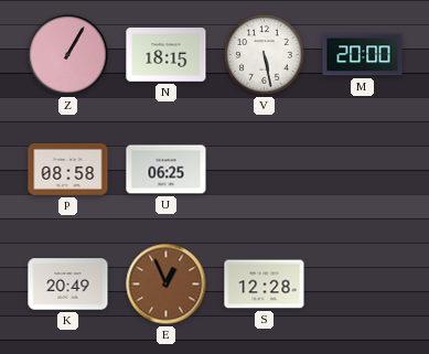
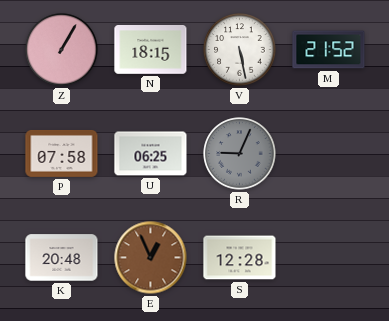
M: 20:00 -> 21:52
P: 08:58 -> 07:58
R: none -> 9:04
K: 20:49 -> 20:48
